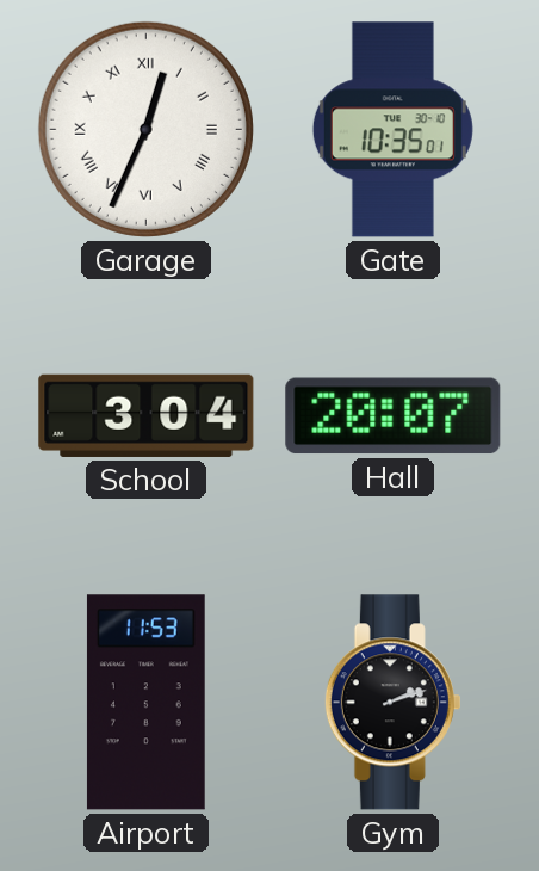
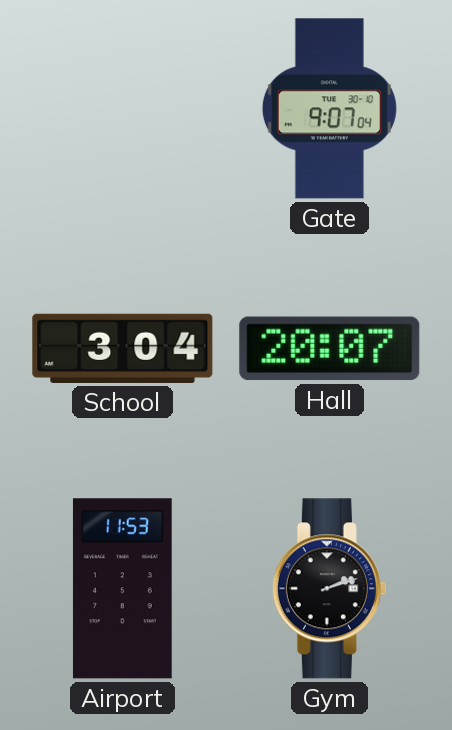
Garage: 12:34 -> none
Gate: 10:35 -> 9:07
